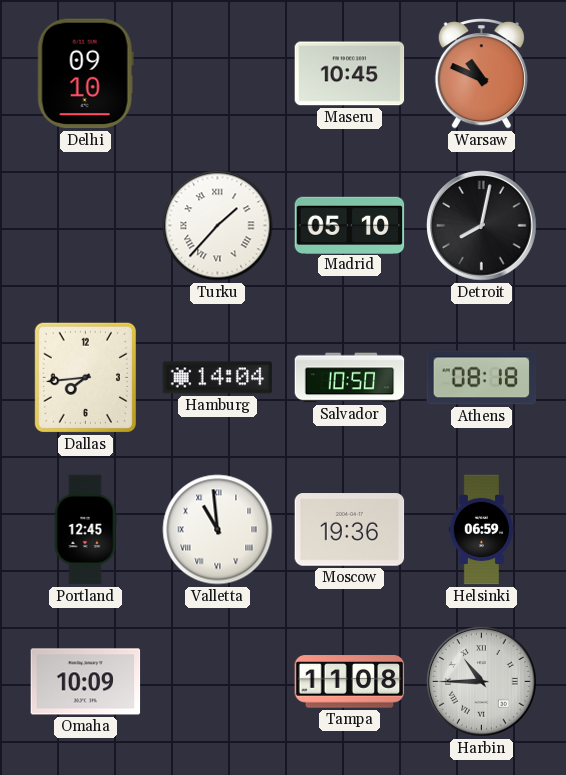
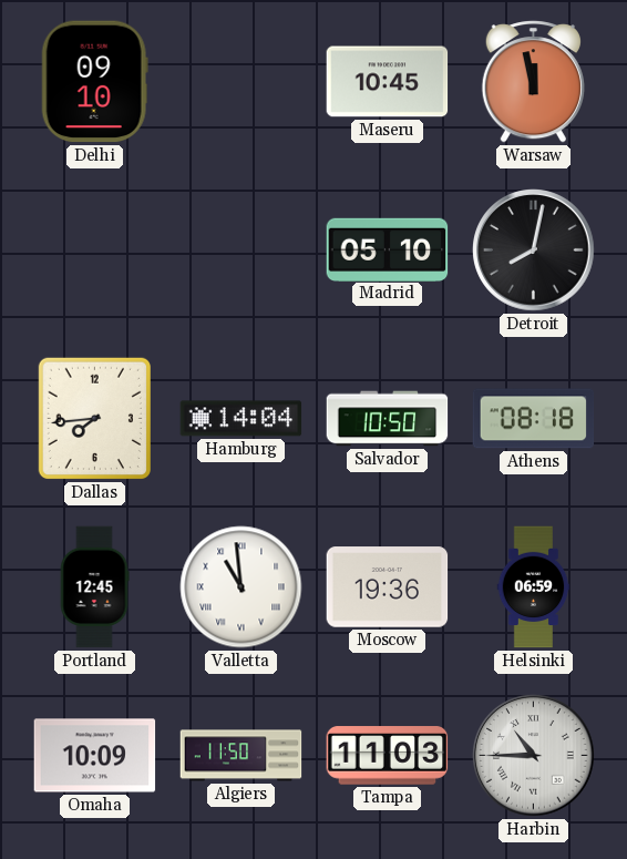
Warsaw: 10:49 -> 11:58
Turku: 1:37 -> none
Algiers: none -> 11:50
Tampa: 11:08 -> 11:03
